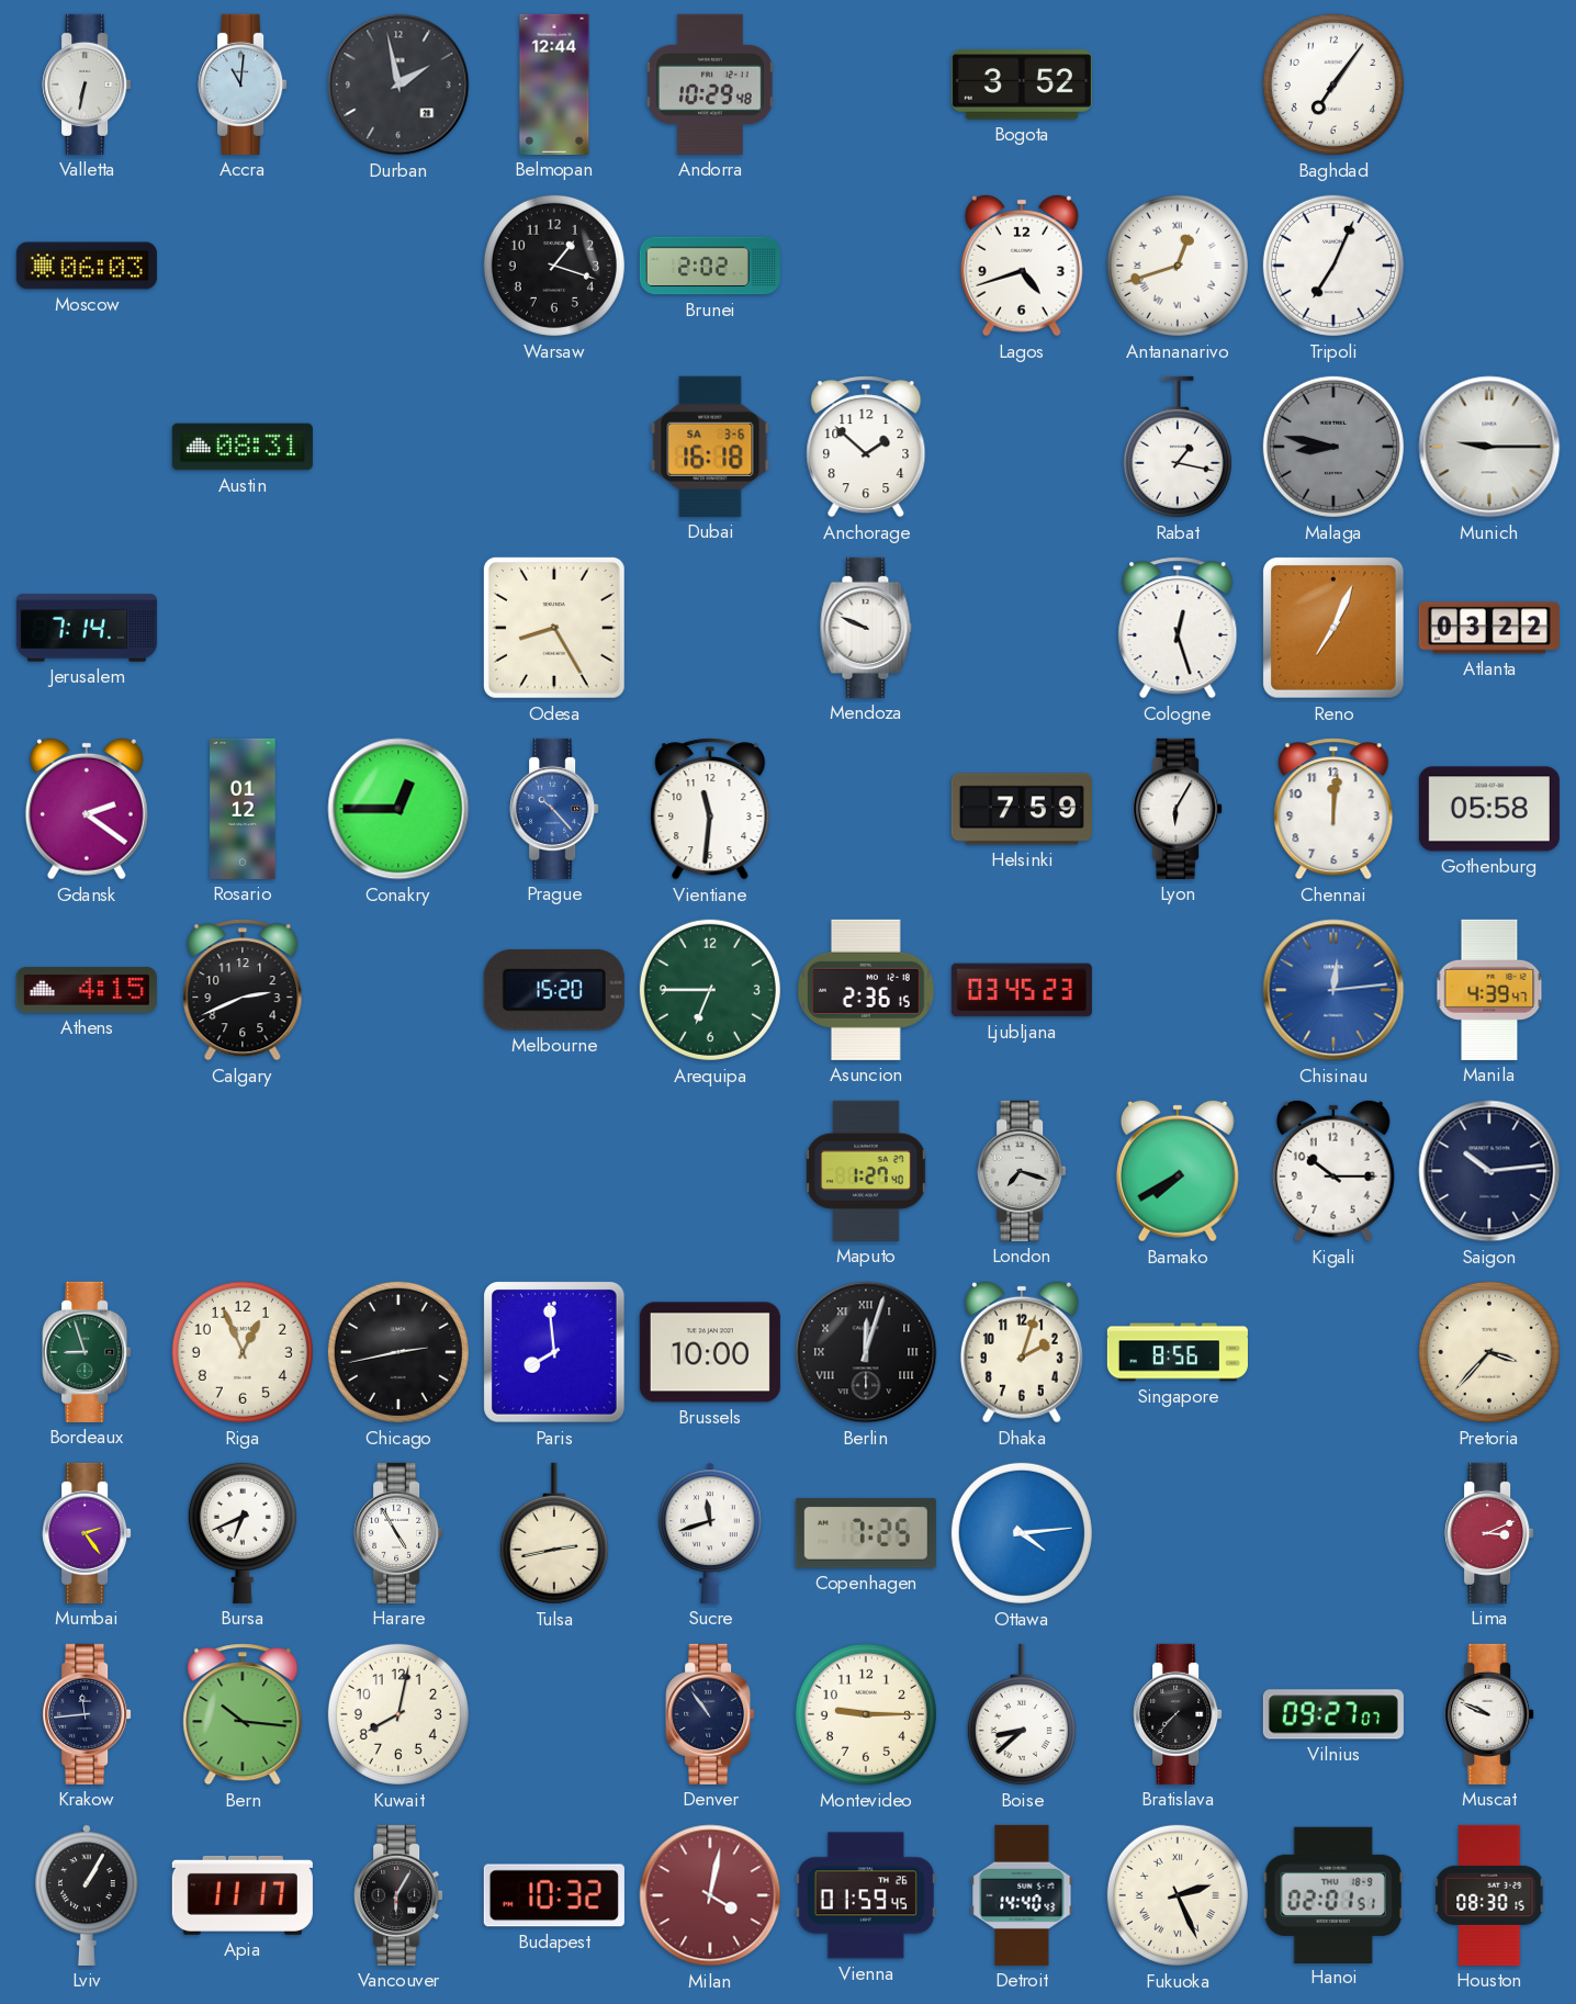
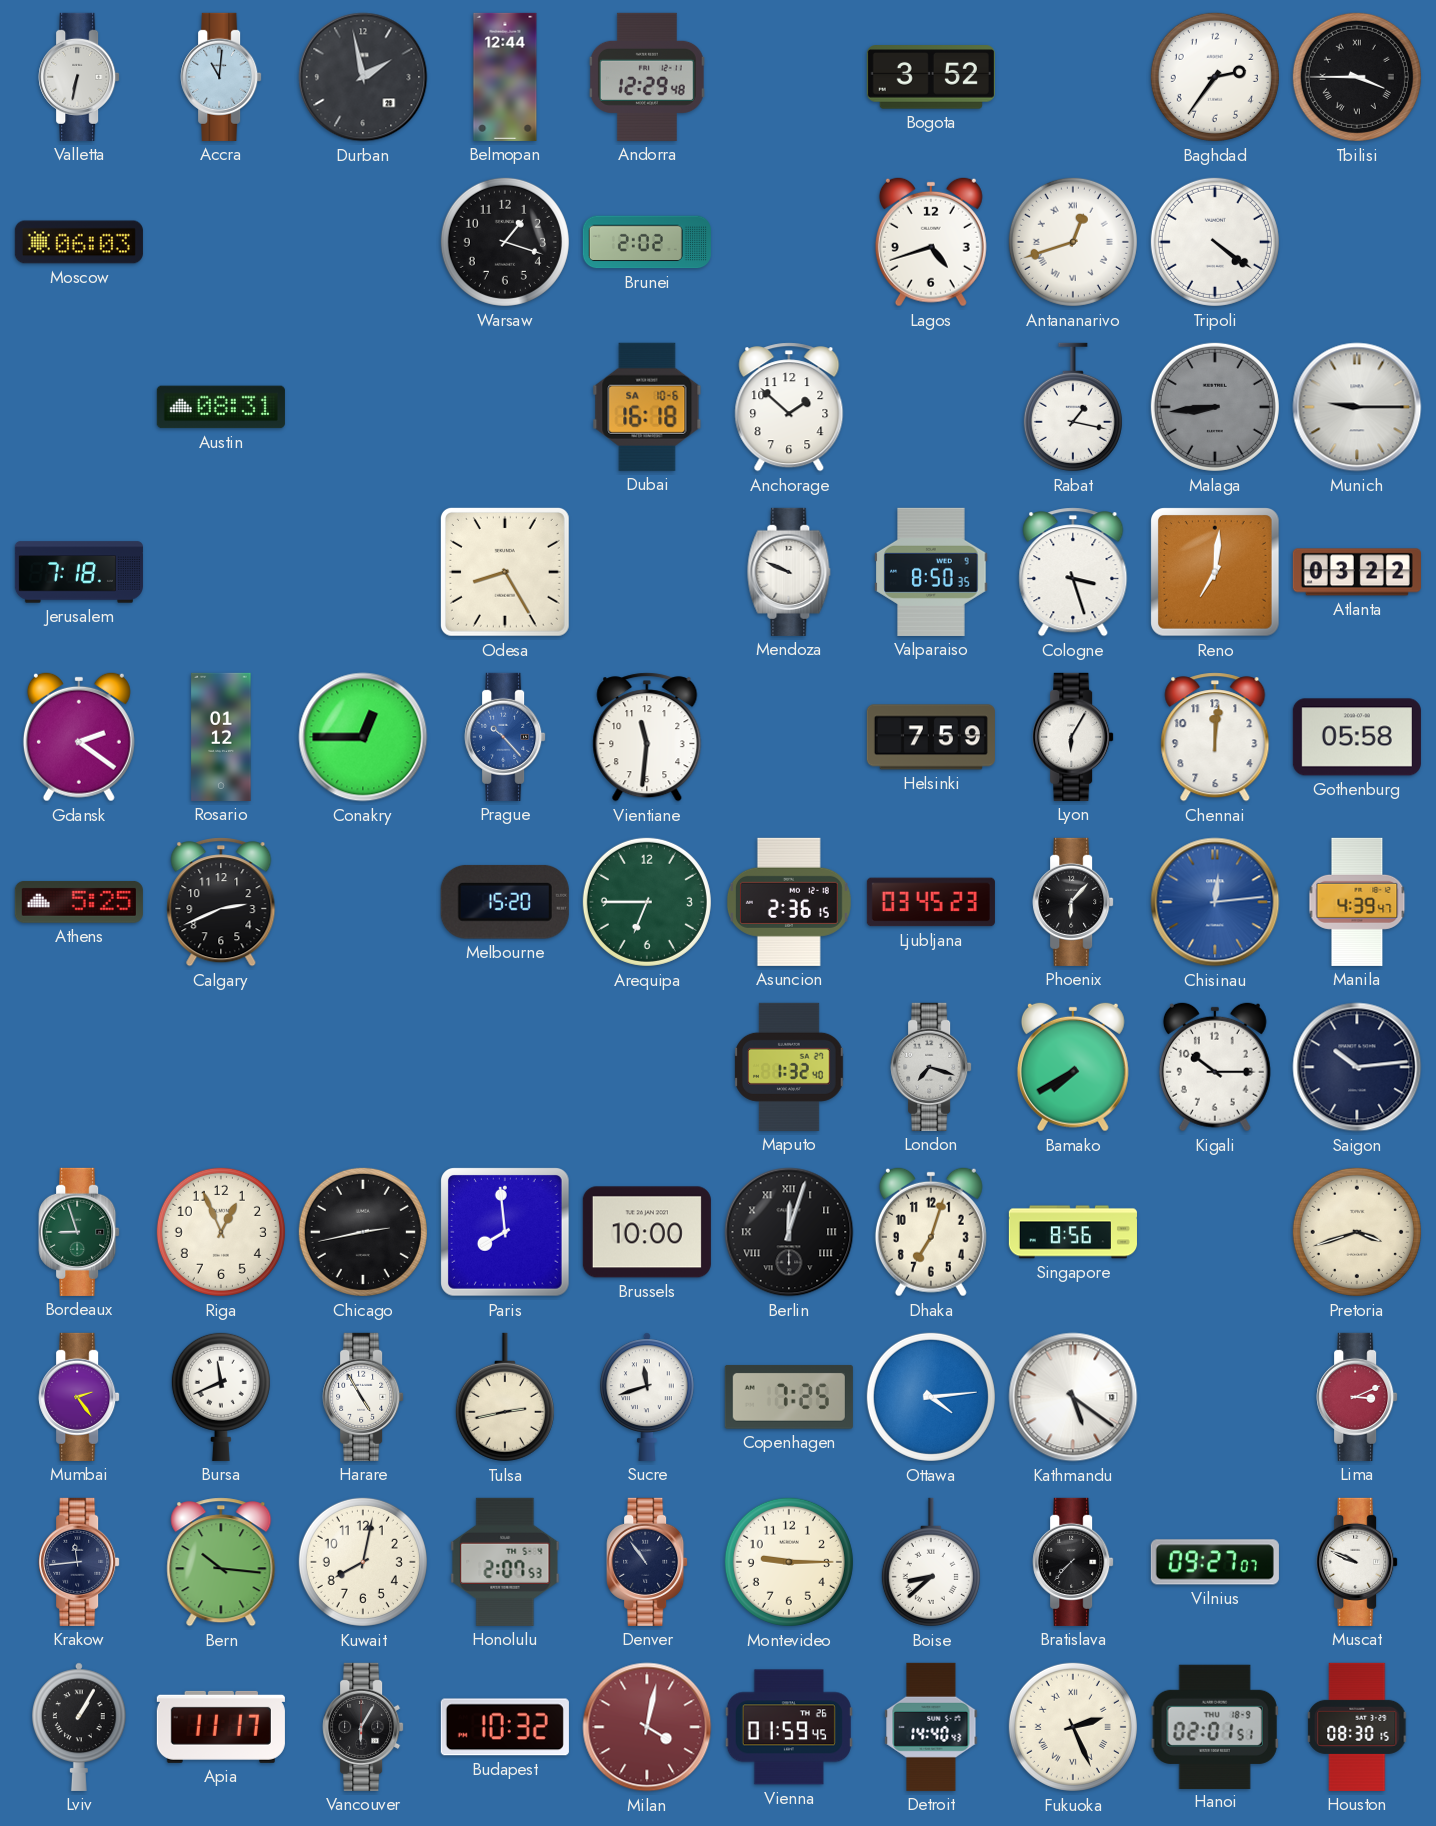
Andorra: 10:29 -> 12:29
Baghdad: 7:06 -> 2:36
Tbilisi: none -> 3:45
Tripoli: 7:04 -> 4:21
Dubai date: SA 3-6 -> SA 10-6
Malaga: 8:47 -> 8:44
Jerusalem: 7:14 -> 7:18
Valparaiso: none -> 8:50
Cologne: 12:27 -> 3:27
Reno: 7:04 -> 7:01
Athens: 4:15 -> 5:25
Phoenix: none -> 6:07
Maputo: 1:27 -> 1:32
Dhaka: 2:03 -> 7:03
Pretoria: 3:37 -> 3:42
Bursa: 6:41 -> 11:41
Kathmandu: none -> 5:21
Honolulu: none -> 2:07
